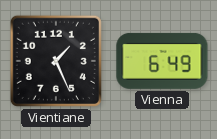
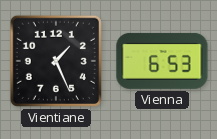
Vienna: 6:49 -> 6:53
